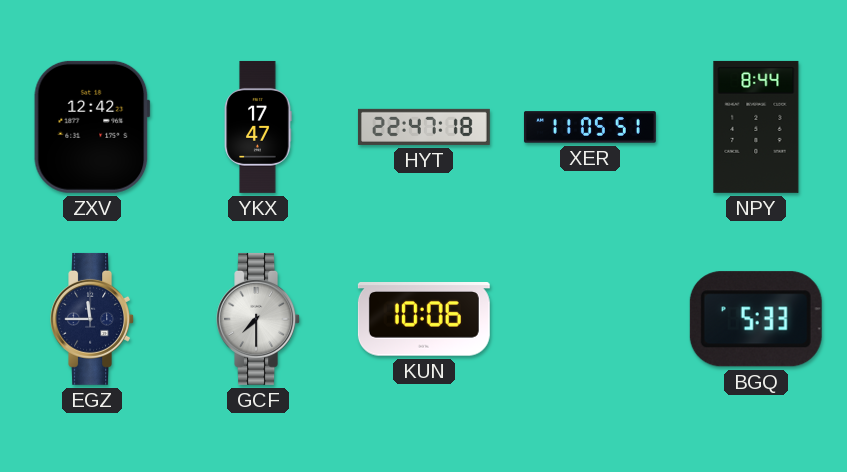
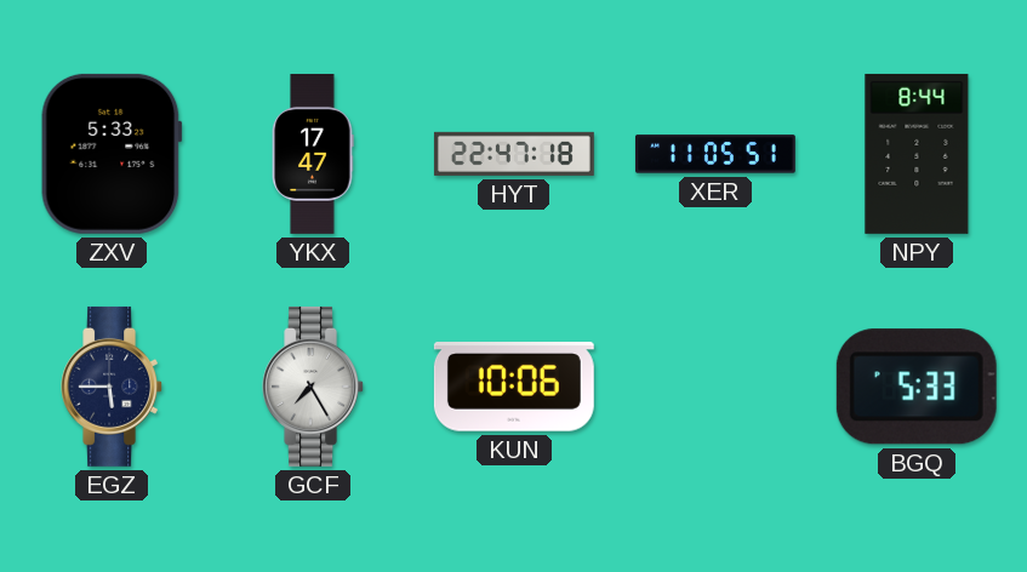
ZXV: 12:42 -> 5:33
EGZ: 11:45 -> 5:45
GCF: 7:30 -> 7:25
